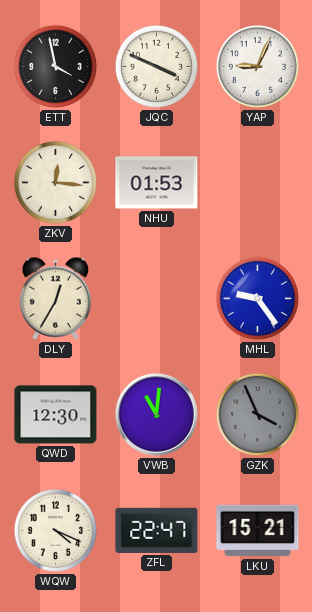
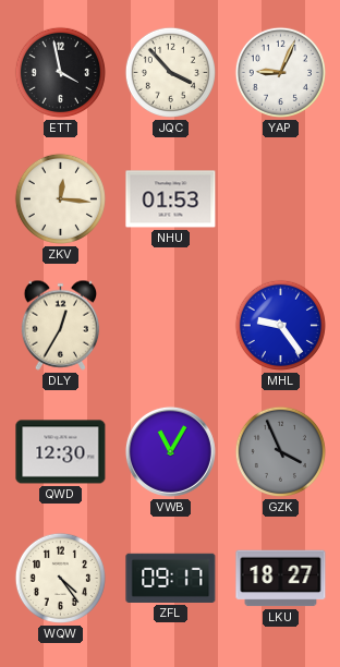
JQC: 3:49 -> 3:53
VWB: 11:01 -> 11:05
WQW: 4:19 -> 4:24
ZFL: 22:47 -> 09:17
LKU: 15:21 -> 18:27
